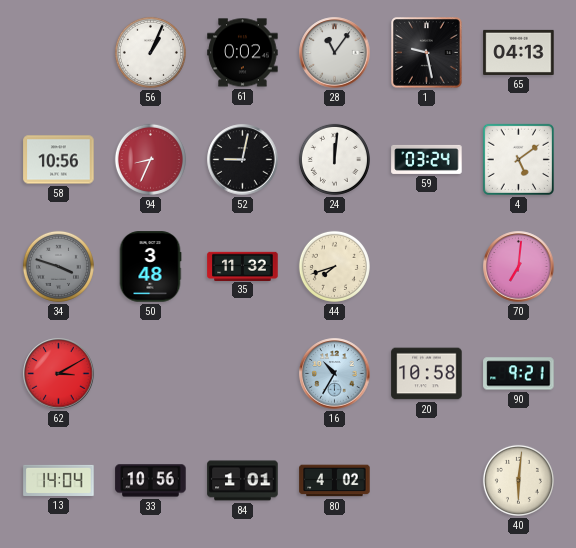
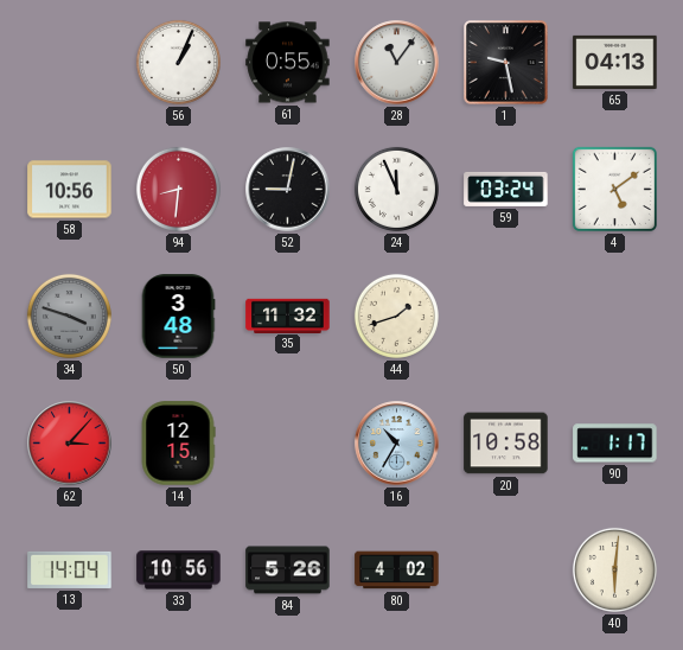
61: 0:02 -> 0:55
94: 8:34 -> 8:31
24: 12:01 -> 11:56
44: 7:42 -> 1:42
70: 7:01 -> none
62: 3:10 -> 3:07
14: none -> 12:15
90: 9:21 -> 1:17
84: 1:01 -> 5:26
